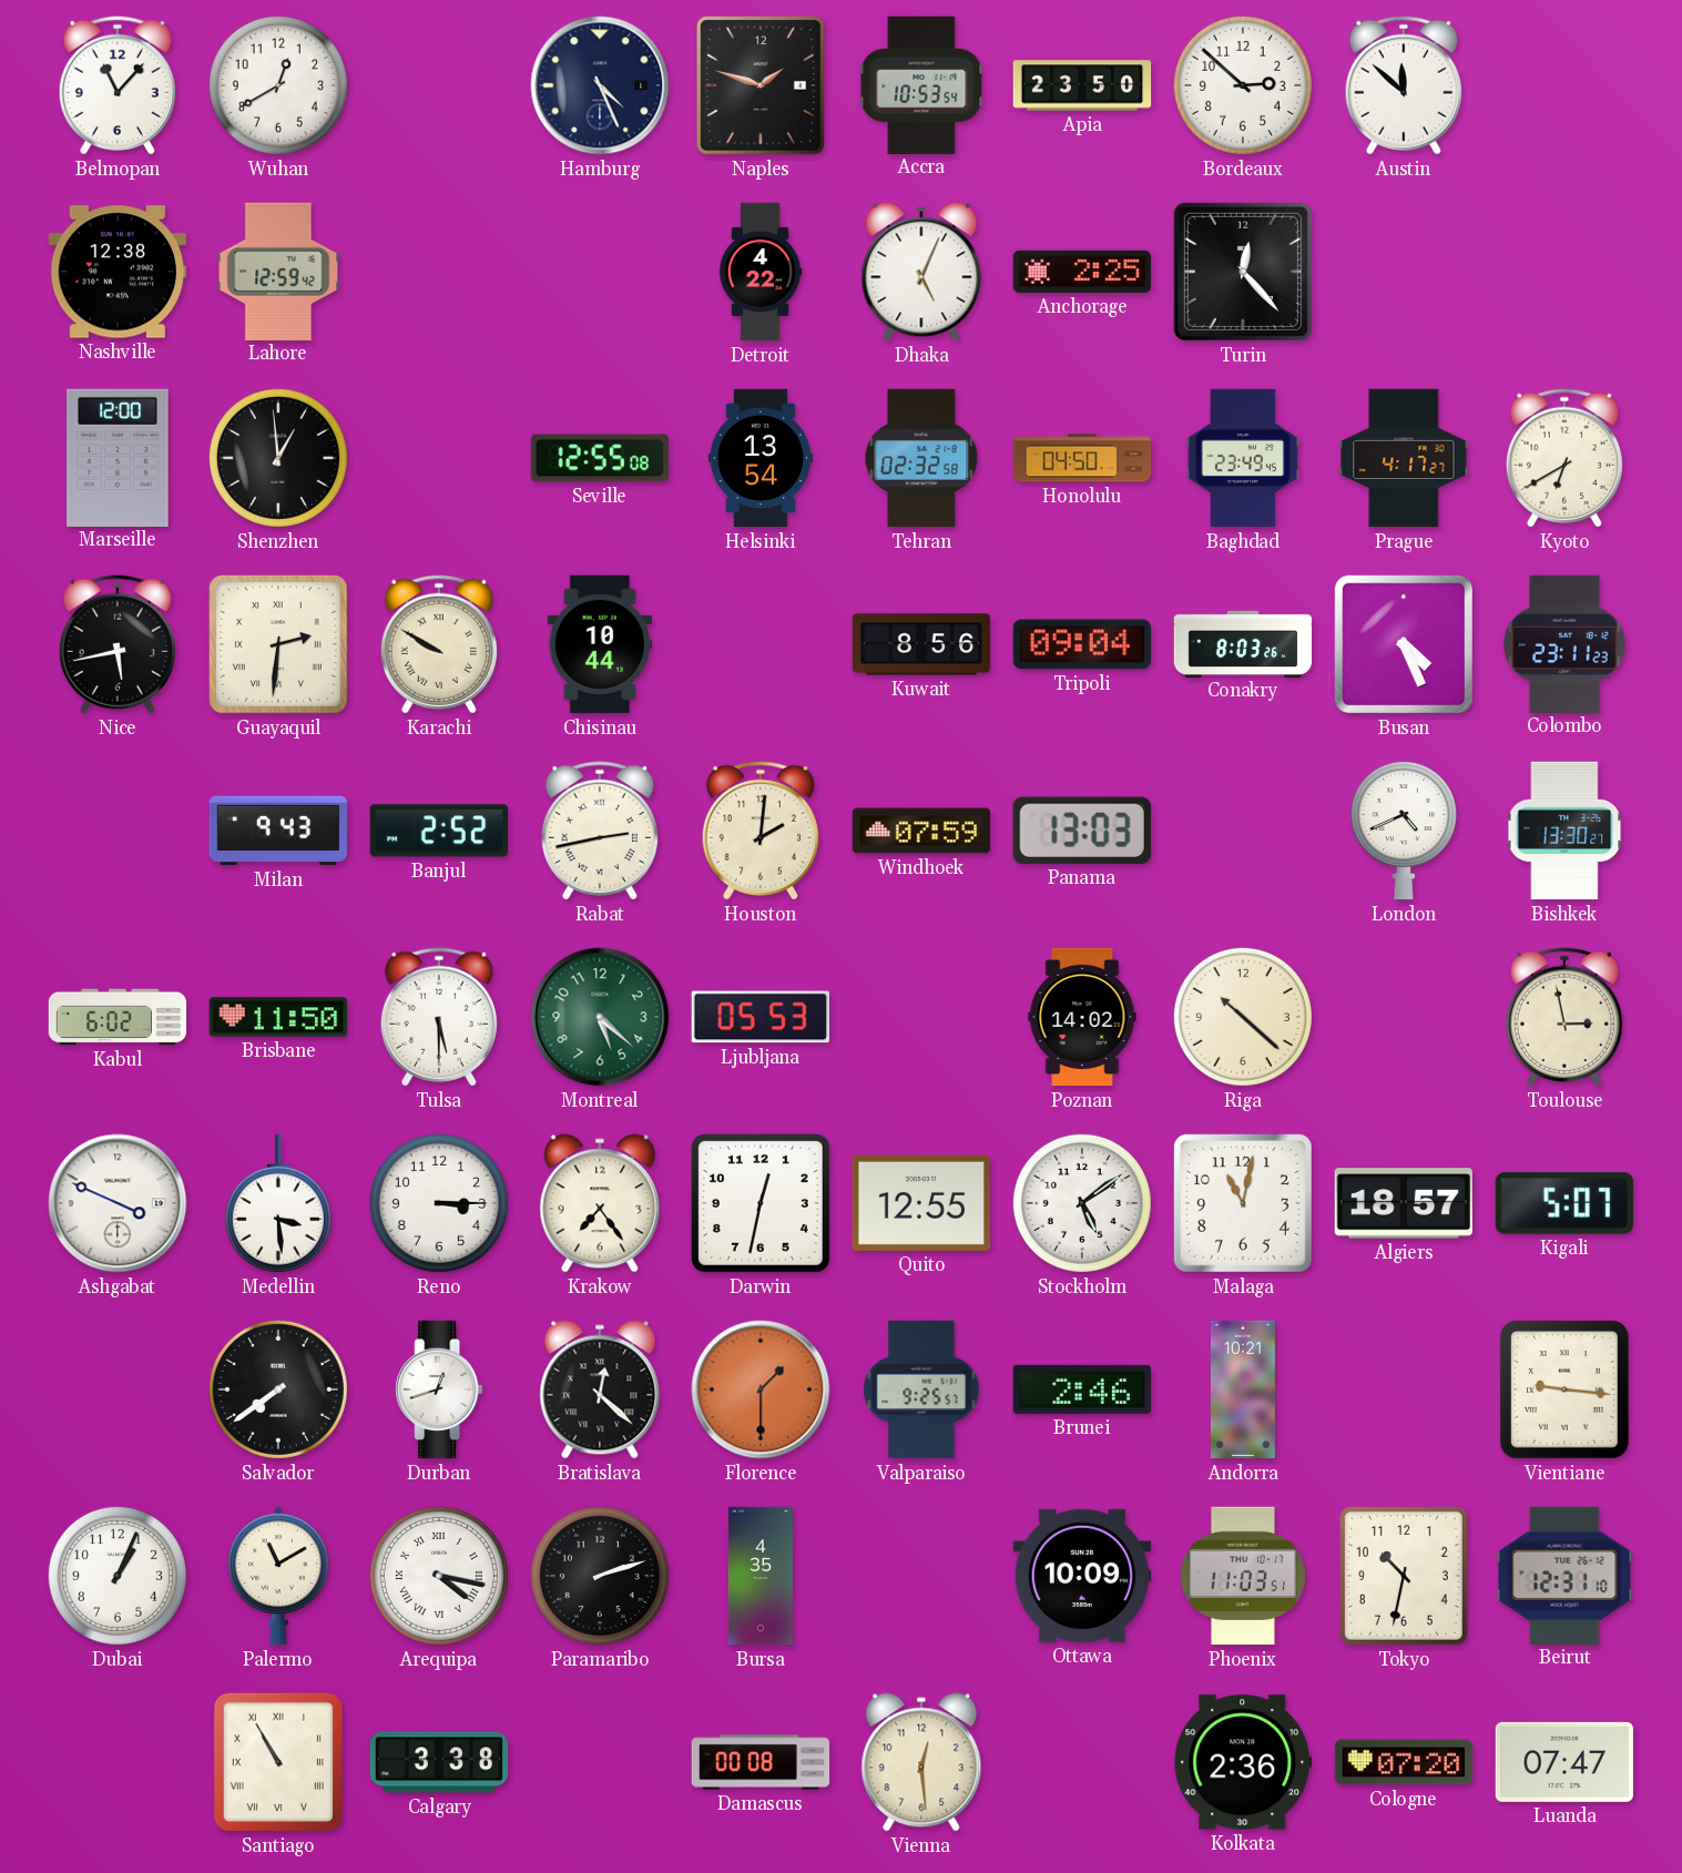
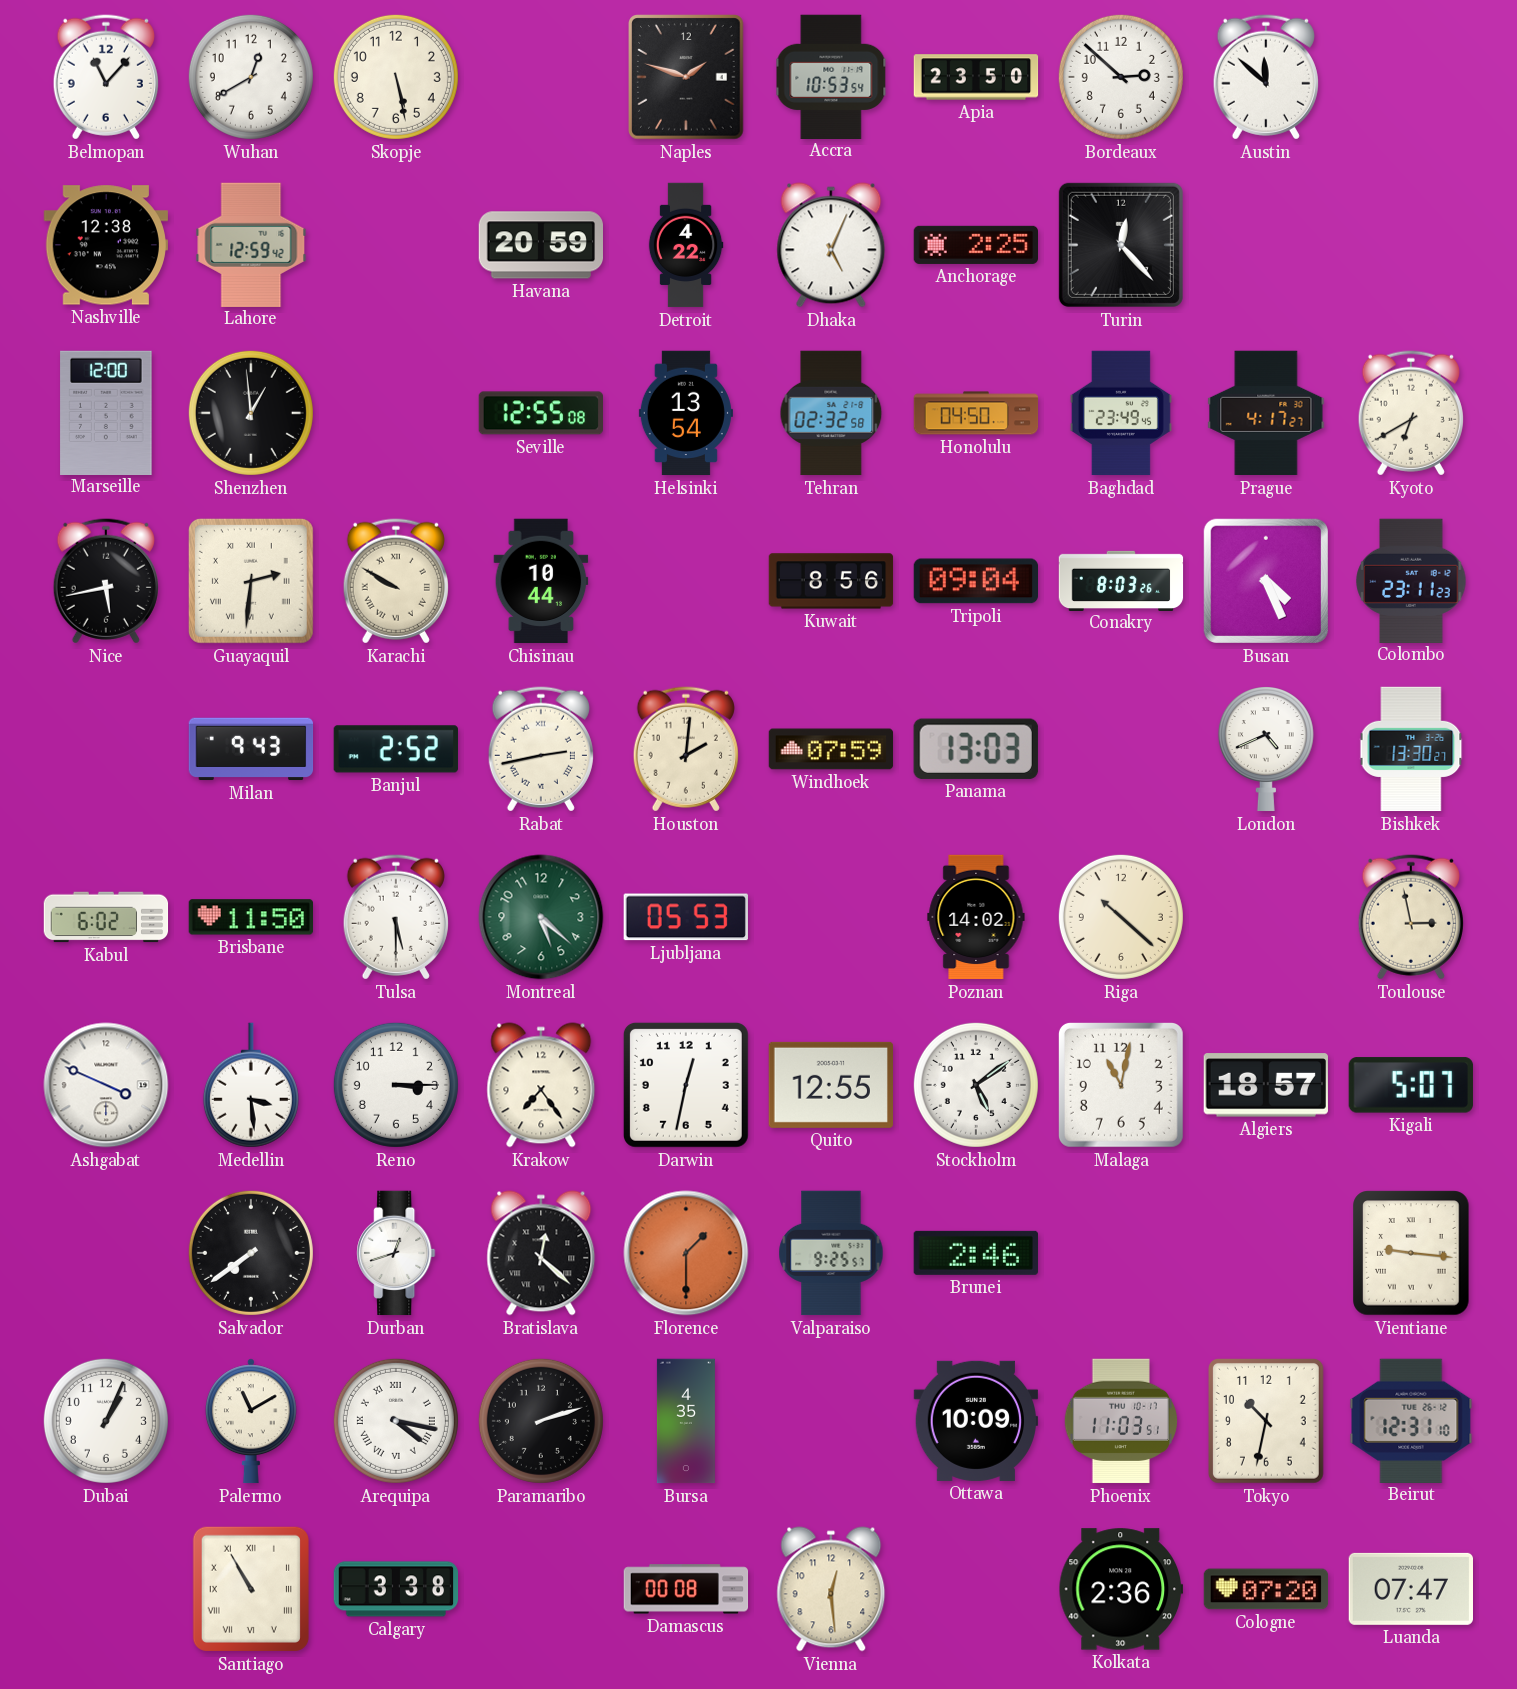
Skopje: none -> 5:28
Hamburg: 4:26 -> none
Havana: none -> 20:59
Andorra: 10:21 -> none
